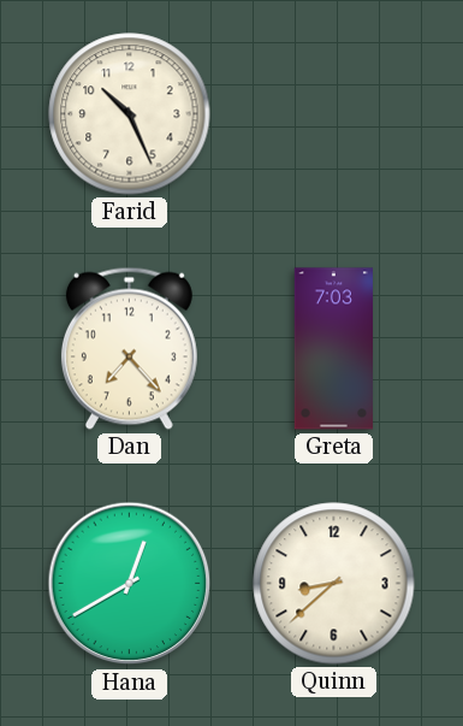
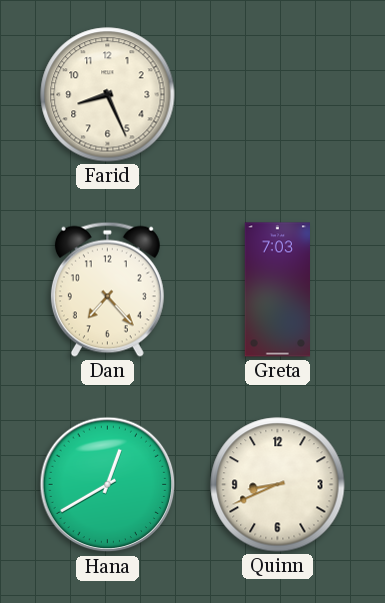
Farid: 10:26 -> 8:26
Quinn: 8:38 -> 8:41
